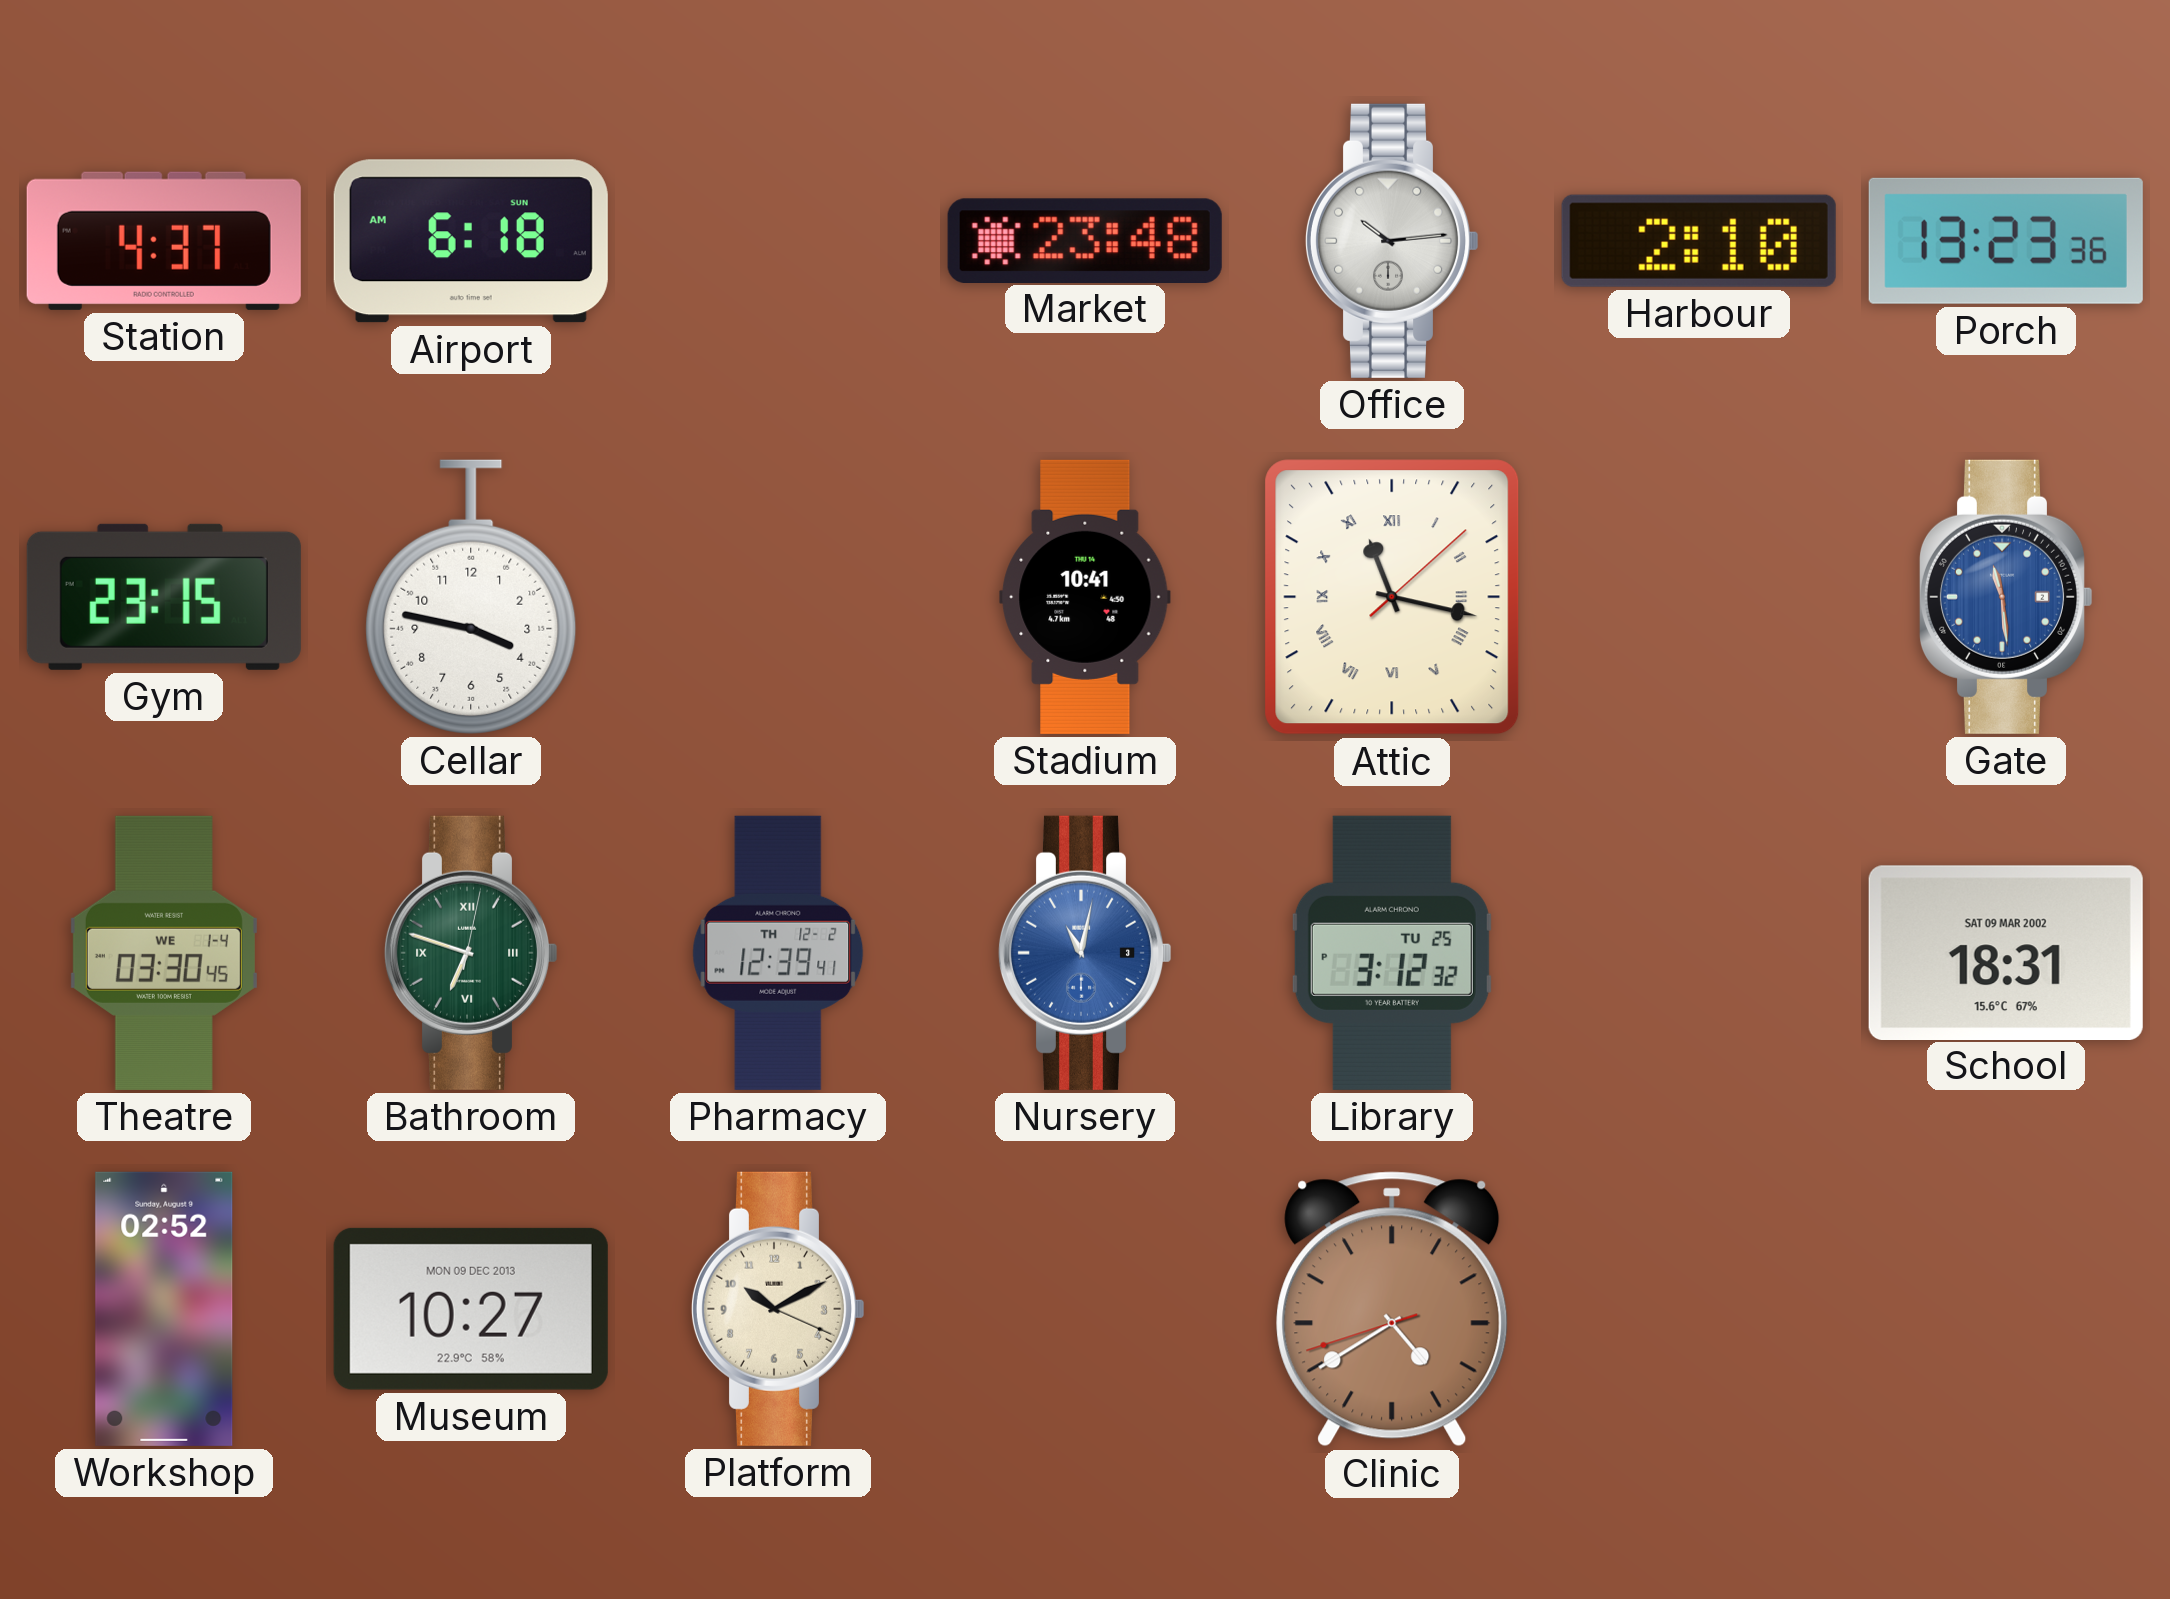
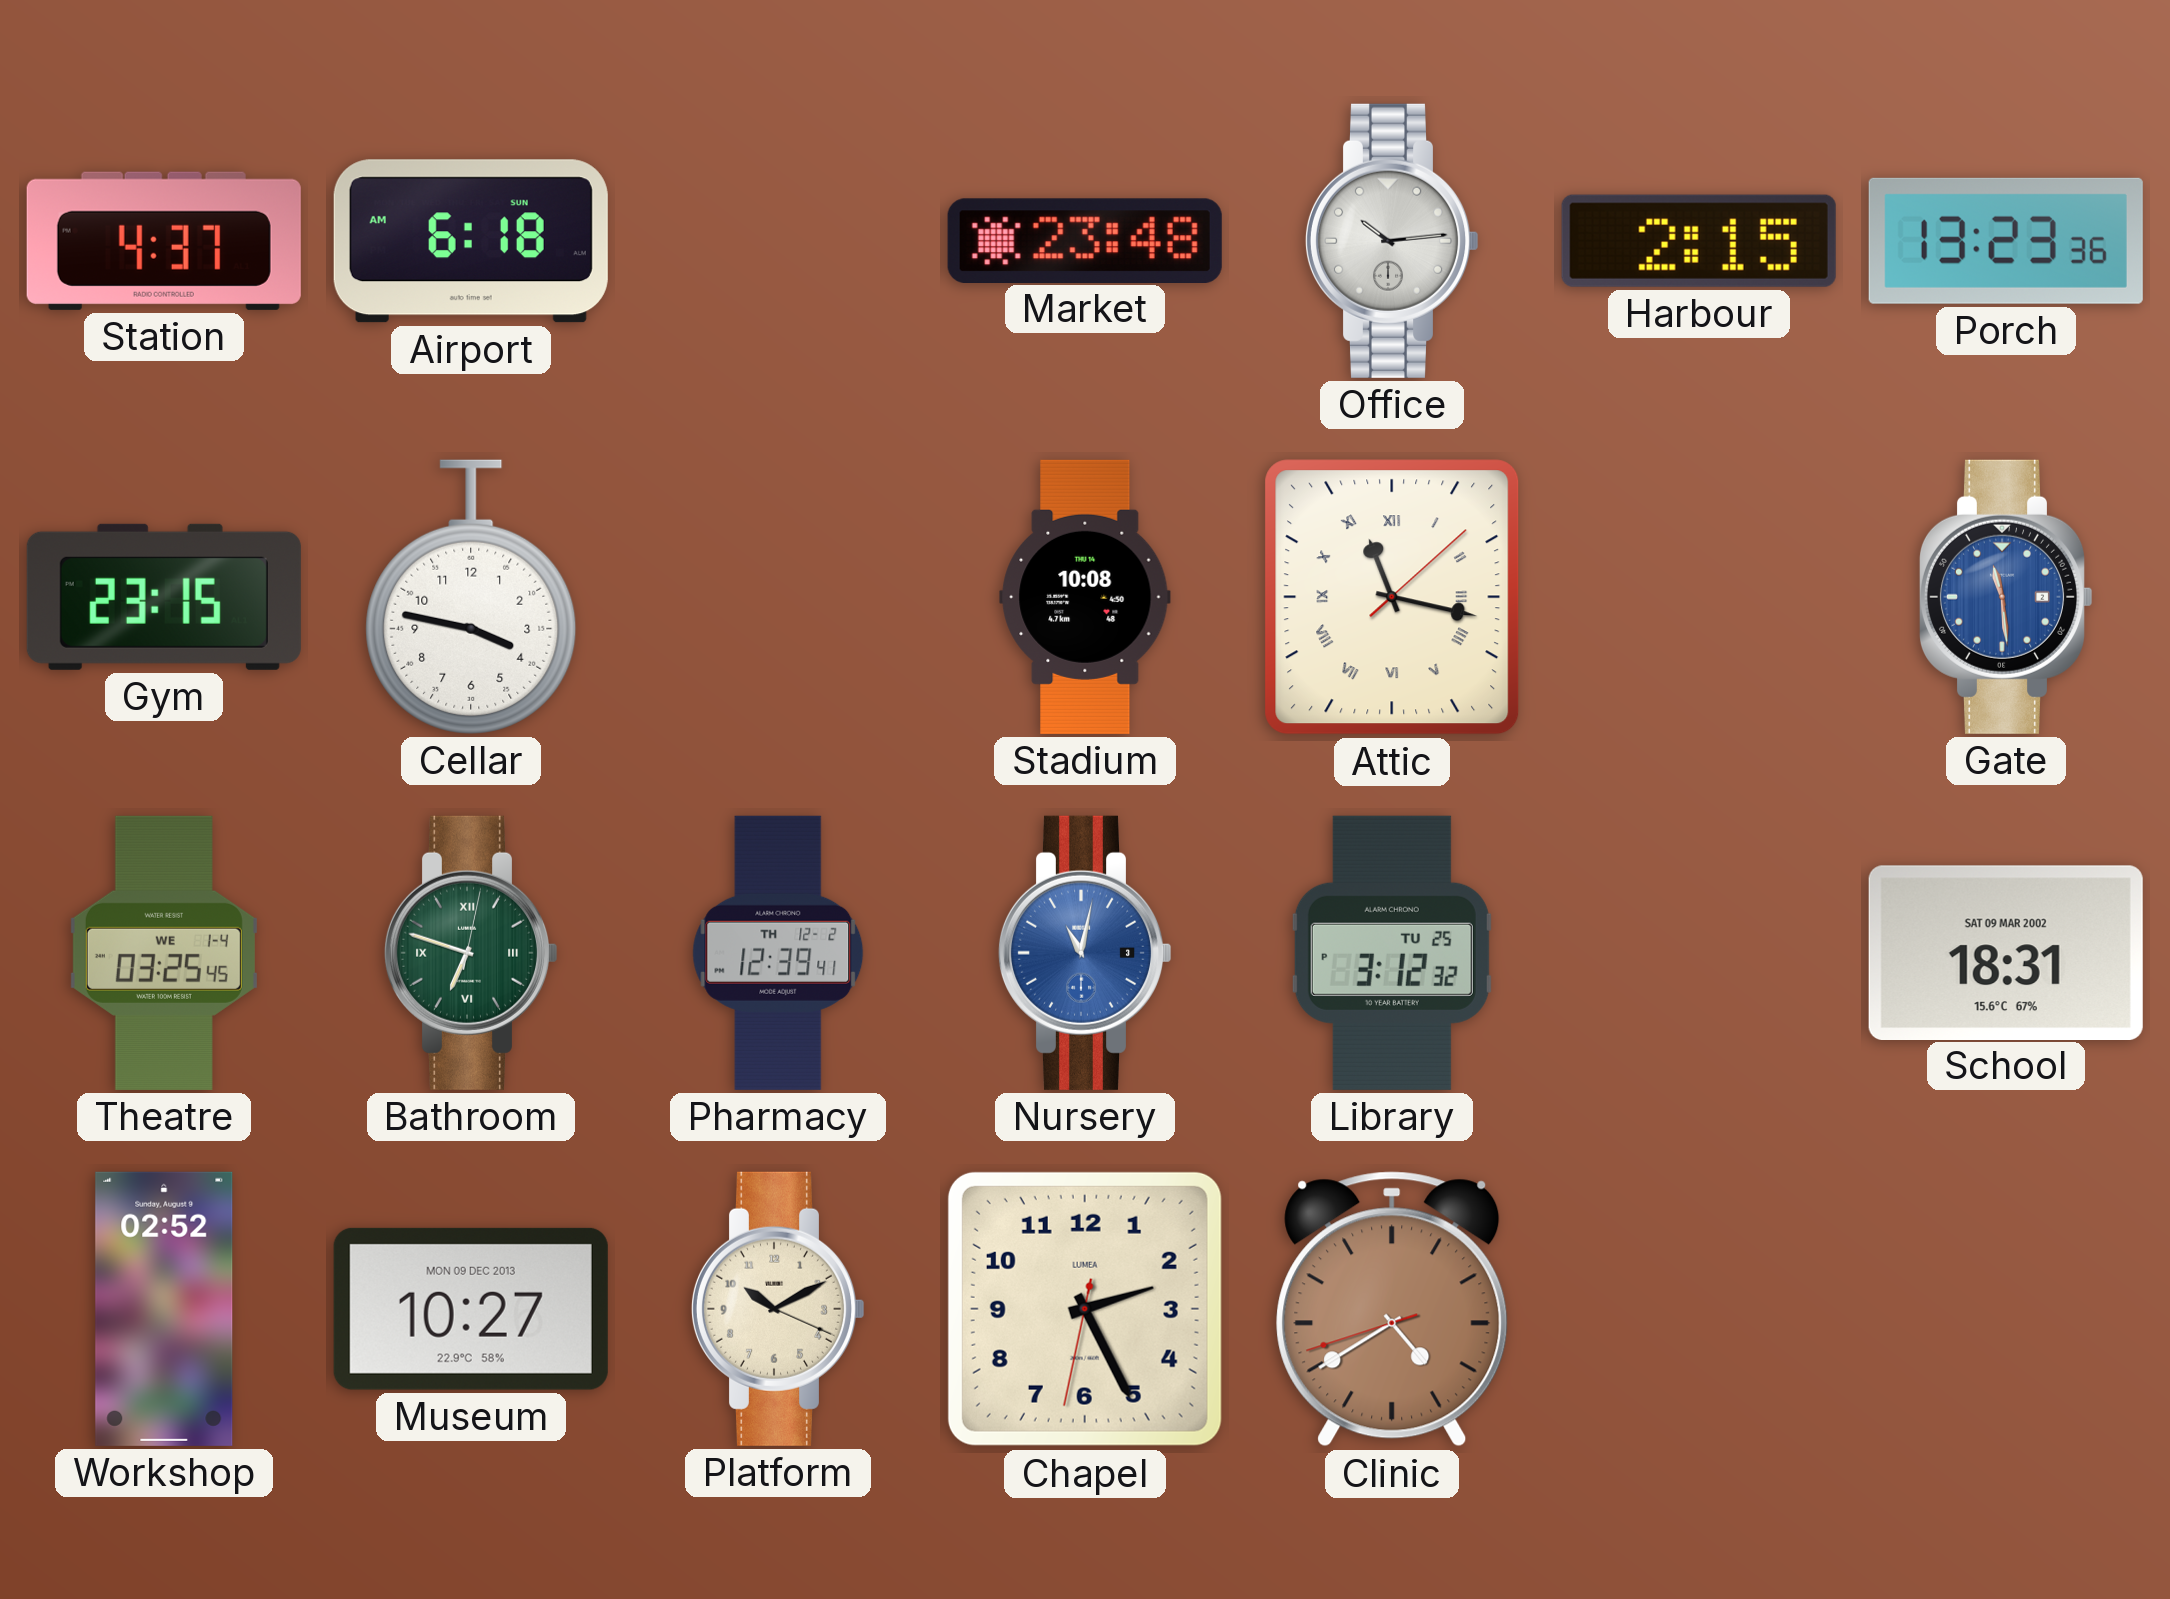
Harbour: 2:10 -> 2:15
Stadium: 10:41 -> 10:08
Theatre: 03:30 -> 03:25
Chapel: none -> 2:25
